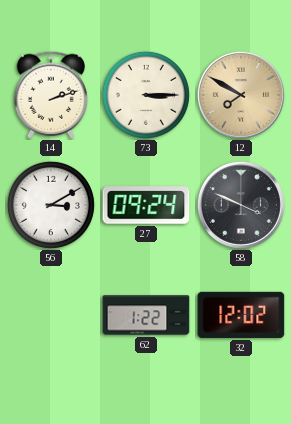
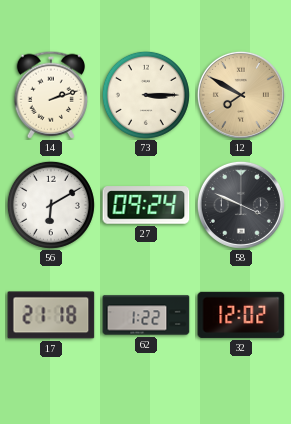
56: 3:10 -> 6:10
17: none -> 21:18
